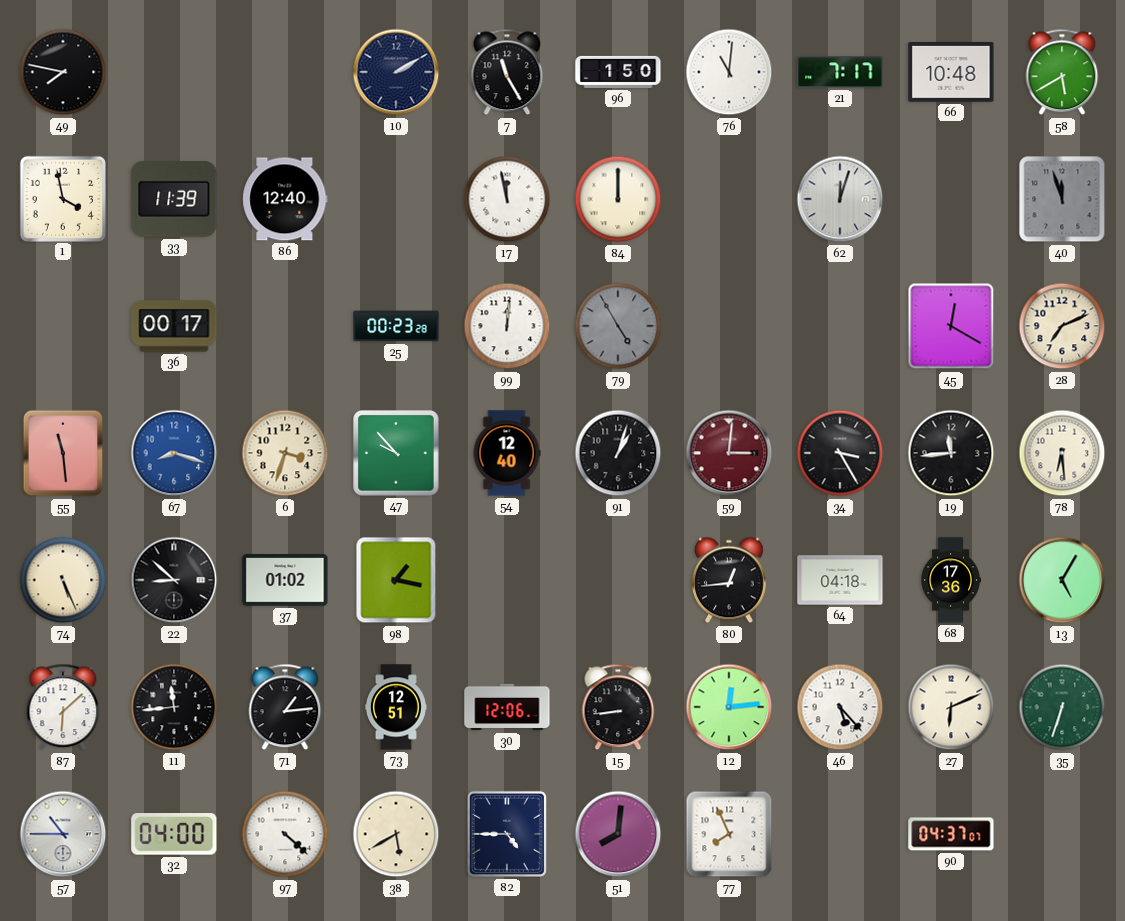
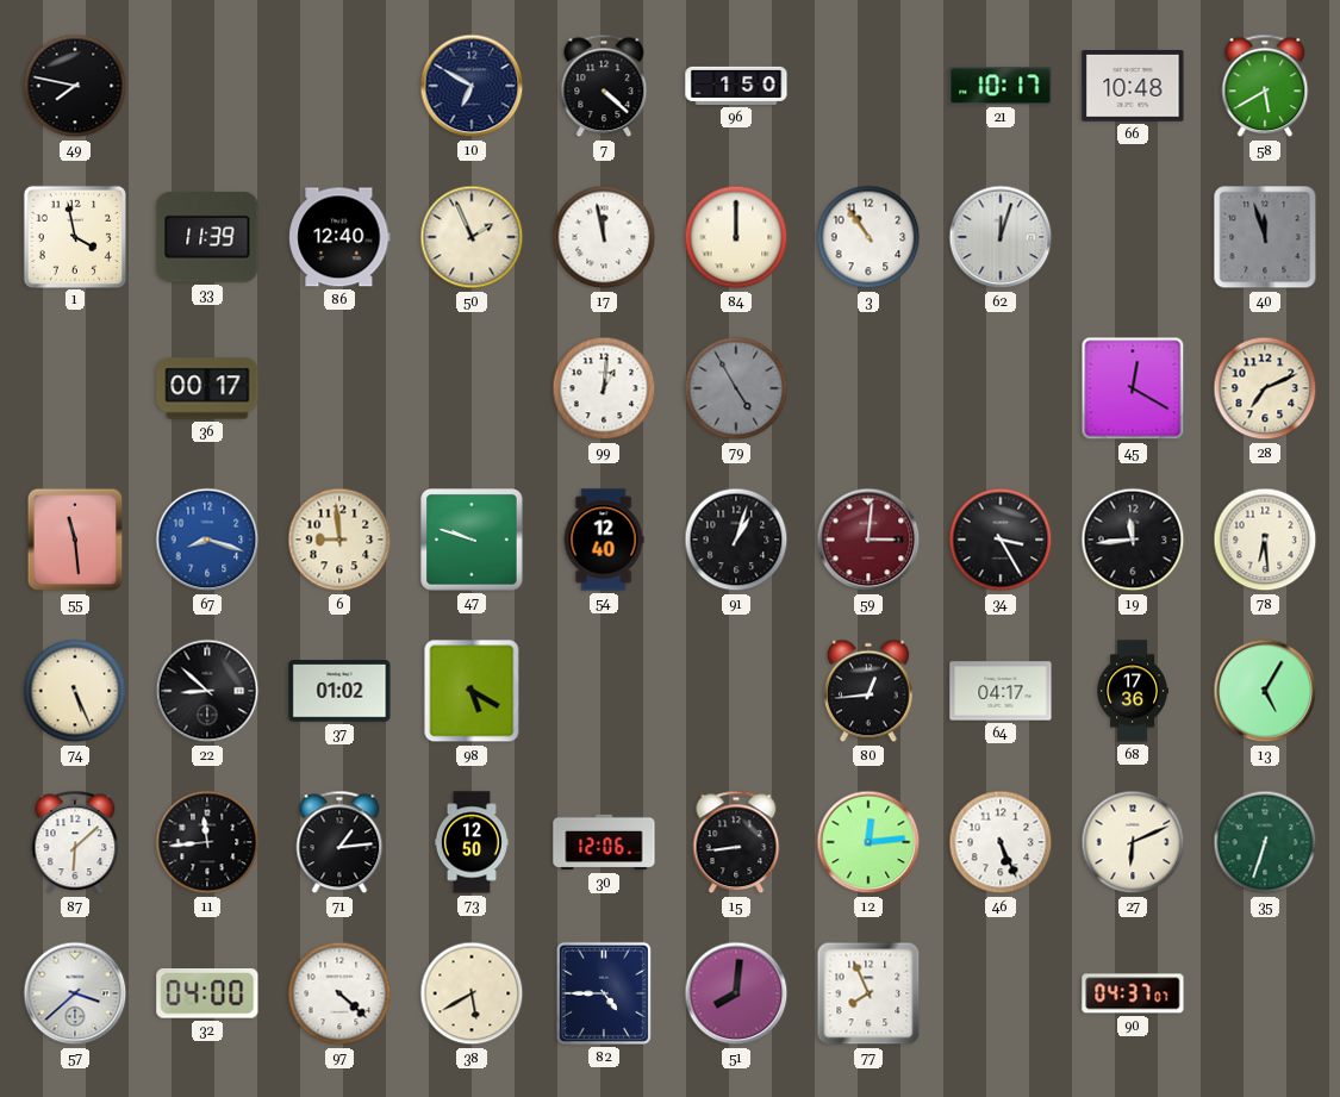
10: 2:10 -> 6:50
7: 11:25 -> 4:22
76: 11:01 -> none
21: 7:17 -> 10:17
50: none -> 1:56
3: none -> 10:54
25: 00:23 -> none
99: 12:01 -> 1:01
6: 3:33 -> 8:59
47: 9:53 -> 9:48
98: 1:17 -> 5:20
64: 04:18 -> 04:17
73: 12:51 -> 12:50
46: 5:23 -> 5:26
57: 10:45 -> 3:38
